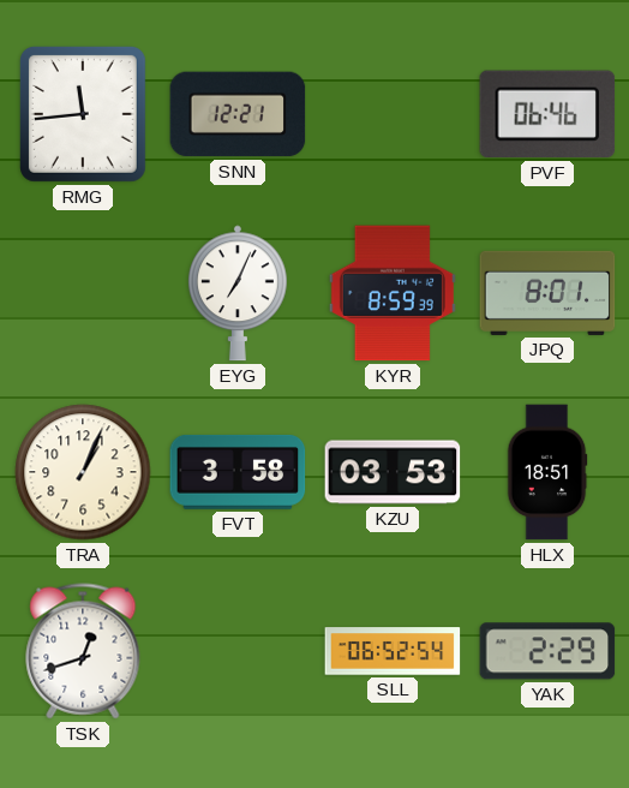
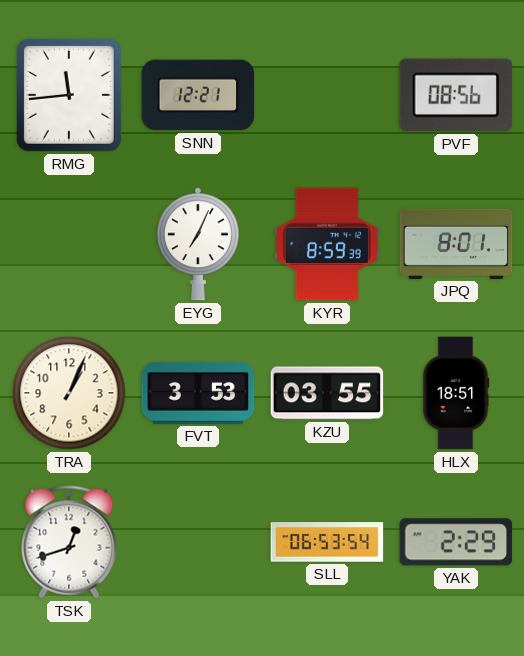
PVF: 06:46 -> 08:56
FVT: 3:58 -> 3:53
KZU: 03:53 -> 03:55
SLL: 06:52 -> 06:53
